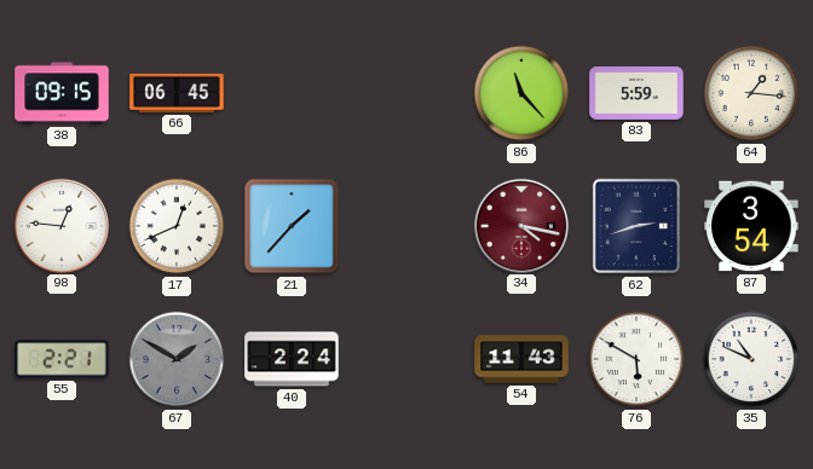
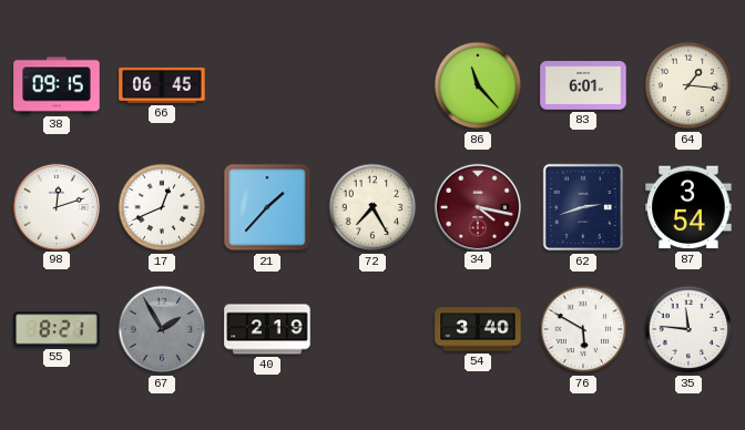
83: 5:59 -> 6:01
98: 12:46 -> 12:12
72: none -> 7:25
55: 2:21 -> 8:21
67: 1:50 -> 1:55
40: 2:24 -> 2:19
54: 11:43 -> 3:40
35: 10:49 -> 11:46
